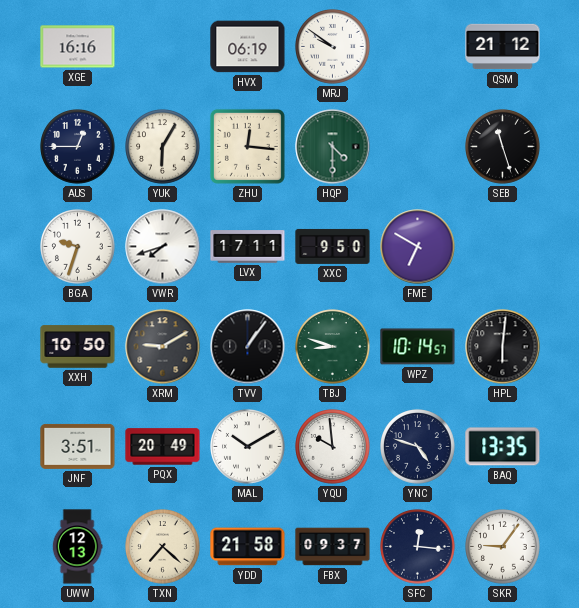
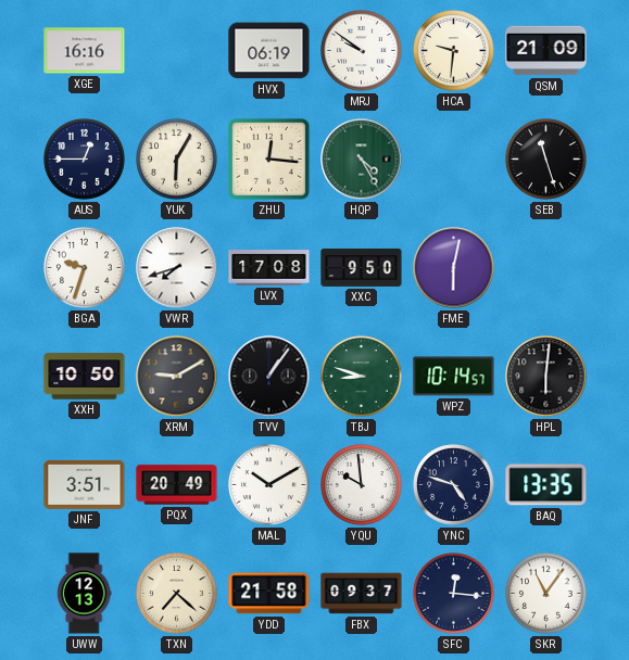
HCA: none -> 9:31
QSM: 21:12 -> 21:09
HQP: 4:30 -> 4:25
LVX: 17:11 -> 17:08
FME: 6:50 -> 6:02
SKR: 9:06 -> 11:06
